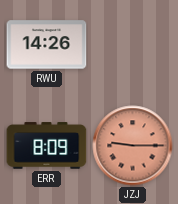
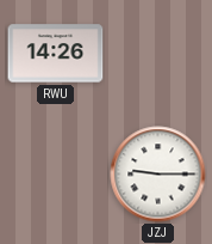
ERR: 8:09 -> none
JZJ dial: salmon -> white
